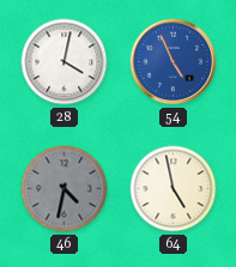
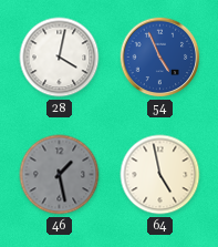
46: 4:32 -> 1:28
